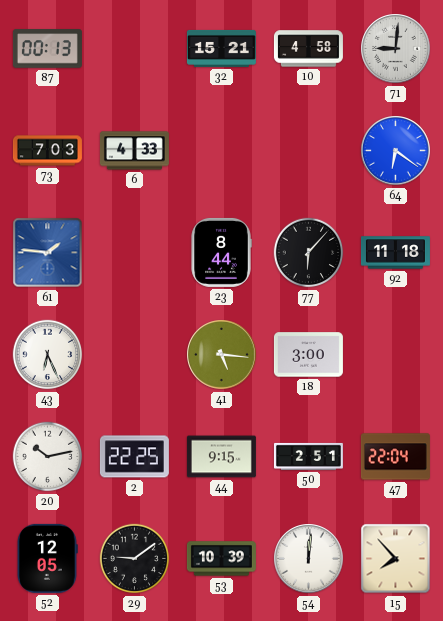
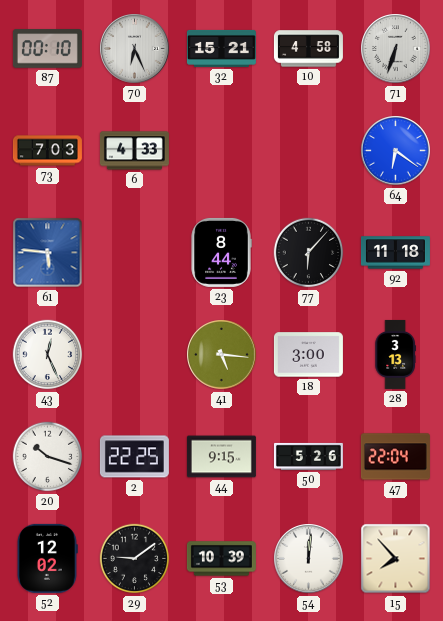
87: 00:13 -> 00:10
70: none -> 6:26
71: 9:01 -> 6:33
61: 1:46 -> 5:46
43: 6:26 -> 12:26
28: none -> 3:13
20: 10:13 -> 10:18
50: 2:51 -> 5:26
52: 12:05 -> 12:02
